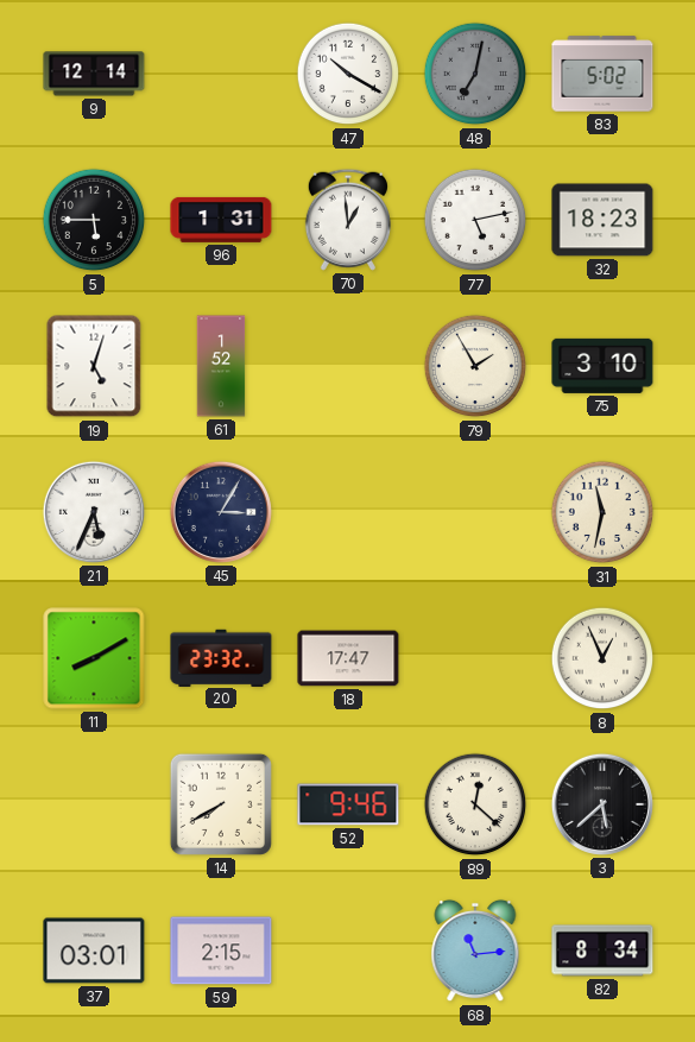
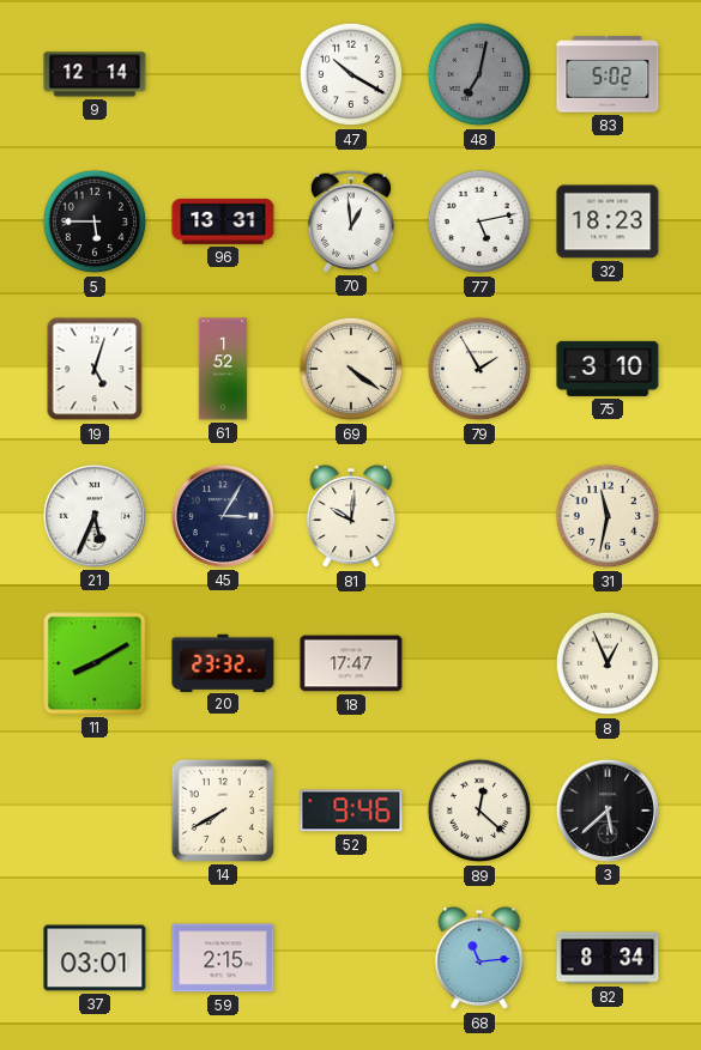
96: 1:31 -> 13:31
69: none -> 4:21
81: none -> 10:01
